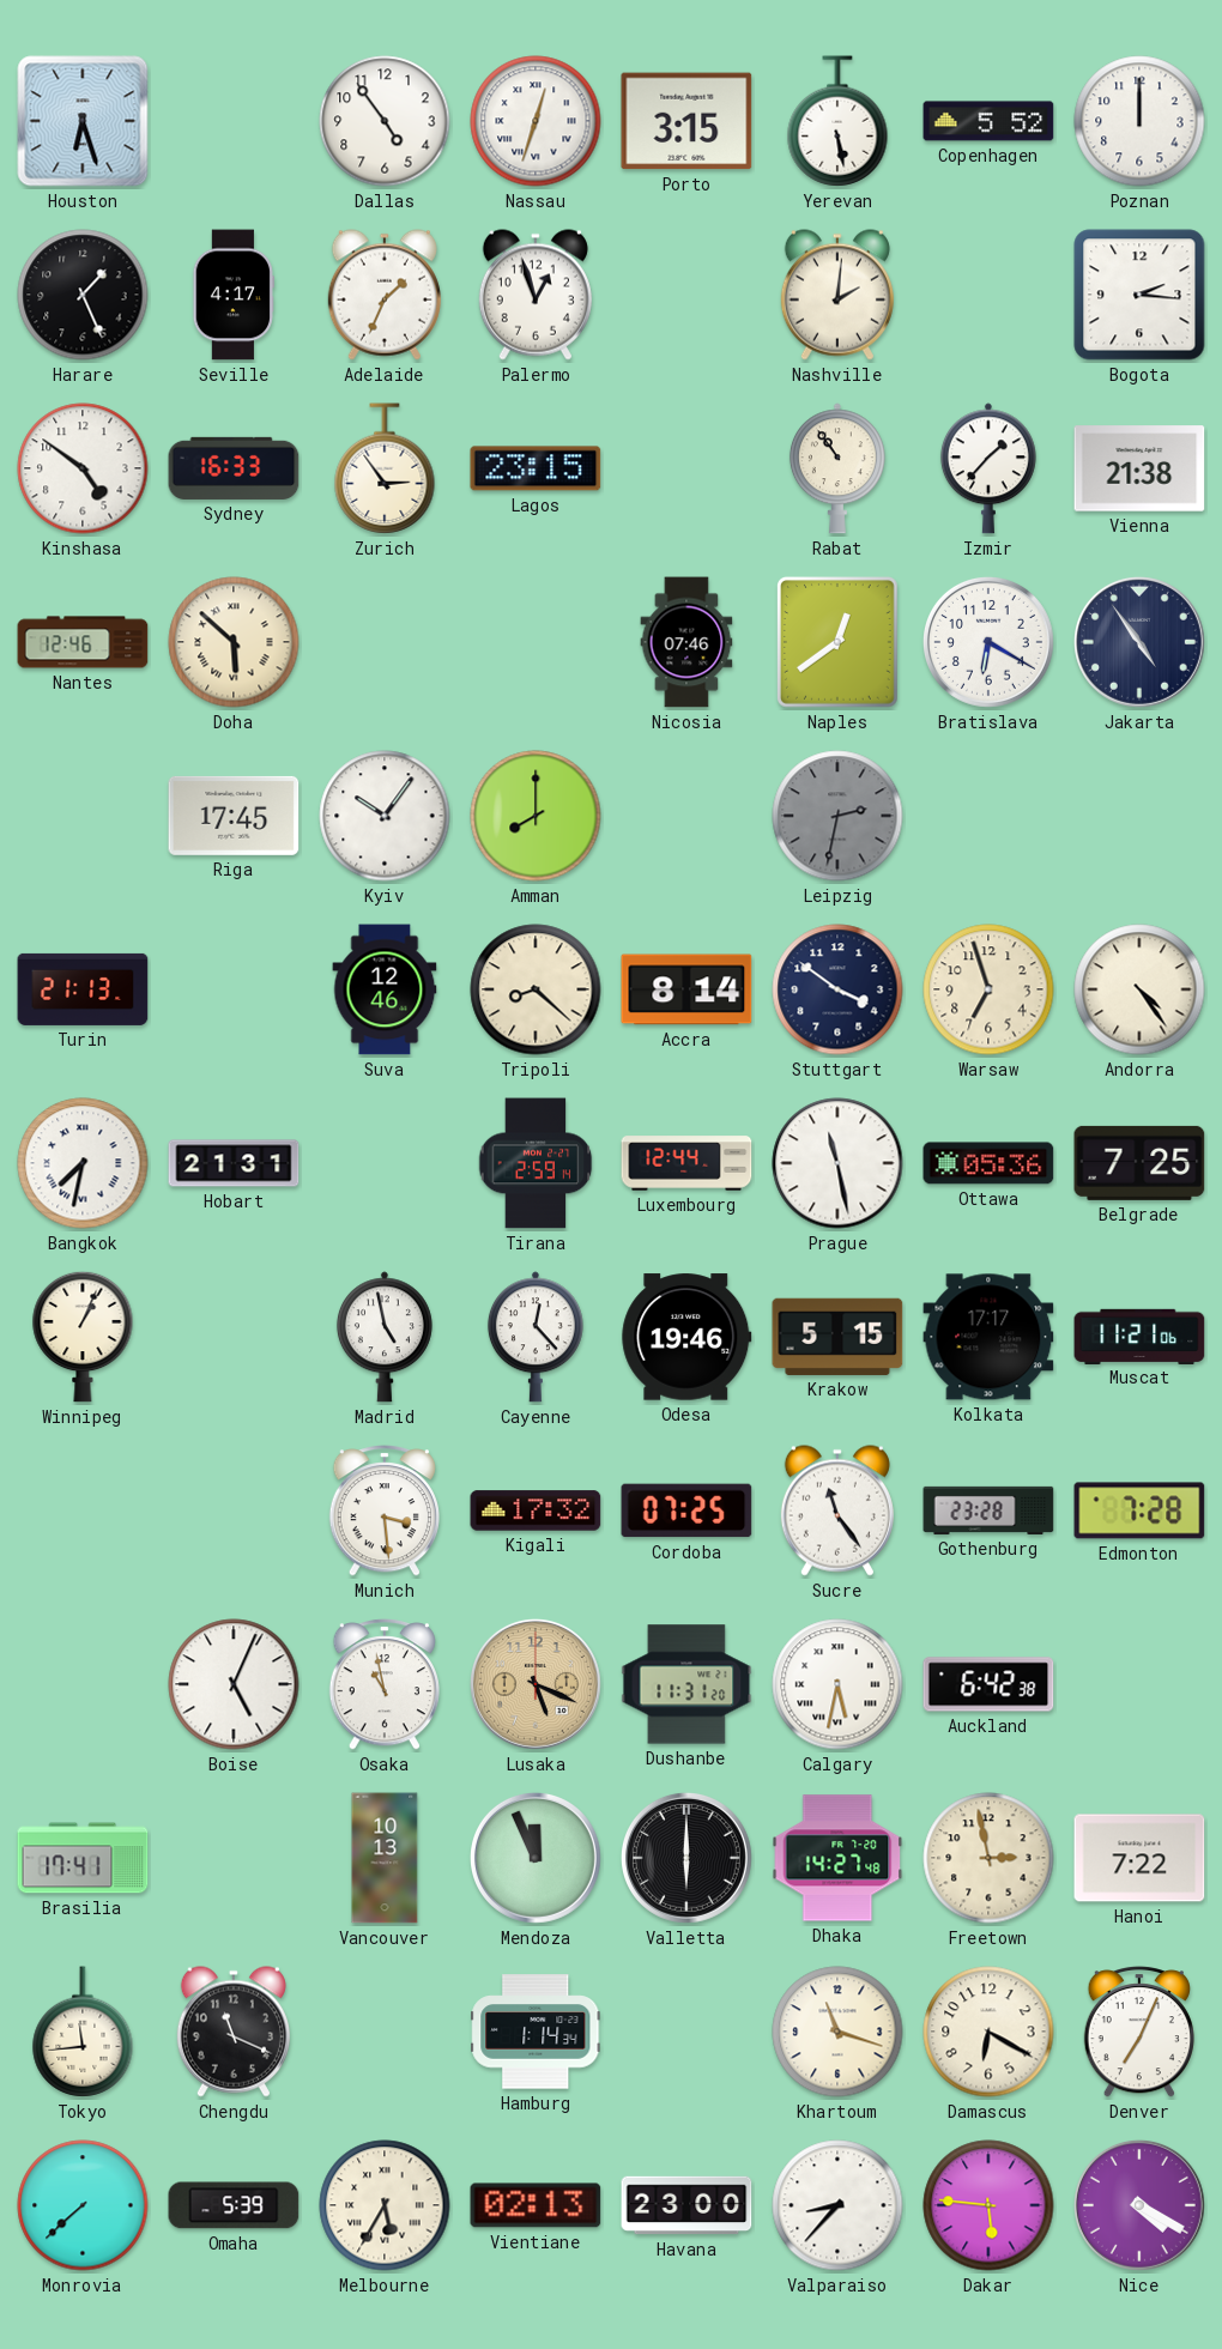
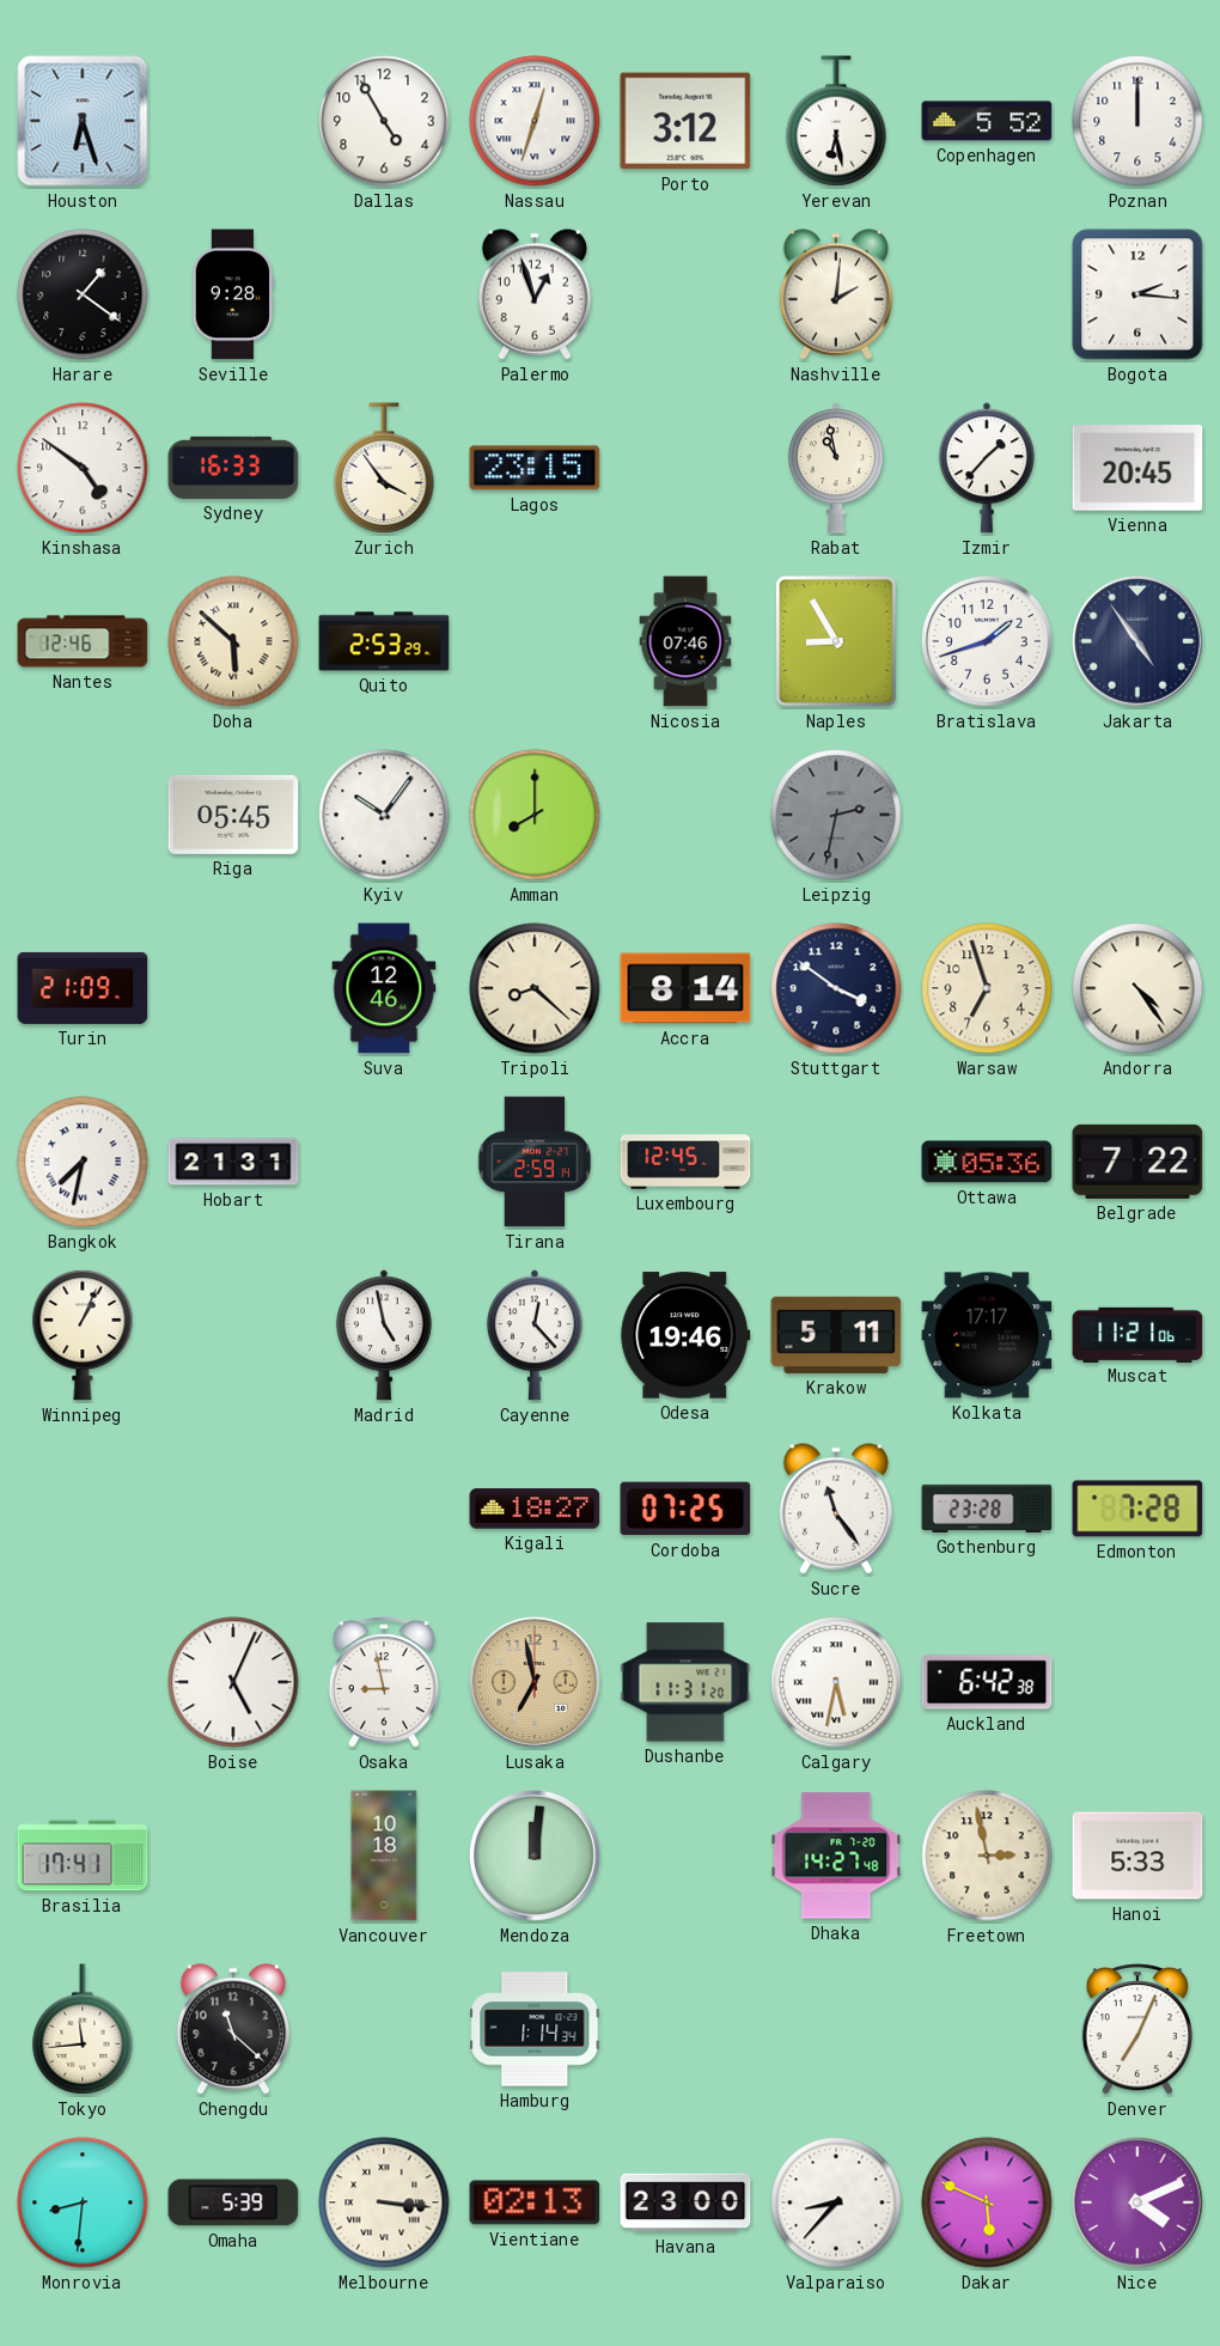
Dallas: 4:54 -> 4:55
Porto: 3:15 -> 3:12
Yerevan: 5:28 -> 6:28
Harare: 1:26 -> 1:21
Seville: 4:17 -> 9:28
Adelaide: 1:34 -> none
Zurich: 2:54 -> 3:54
Rabat: 10:54 -> 10:58
Vienna: 21:38 -> 20:45
Quito: none -> 2:53
Naples: 12:39 -> 8:55
Bratislava: 6:20 -> 1:42
Riga: 17:45 -> 05:45
Turin: 21:13 -> 21:09
Luxembourg: 12:44 -> 12:45
Prague: 11:28 -> none
Belgrade: 7:25 -> 7:22
Krakow: 5:15 -> 5:11
Munich: 3:29 -> none
Kigali: 17:32 -> 18:27
Osaka: 10:58 -> 8:58
Lusaka: 5:19 -> 6:58
Vancouver: 10:13 -> 10:18
Mendoza: 11:56 -> 12:01
Valletta: 6:00 -> none
Hanoi: 7:22 -> 5:33
Chengdu: 11:19 -> 11:22
Khartoum: 11:18 -> none
Damascus: 6:20 -> none
Monrovia: 7:38 -> 8:31
Melbourne: 5:35 -> 3:16
Dakar: 5:46 -> 5:49
Nice: 4:20 -> 4:11
